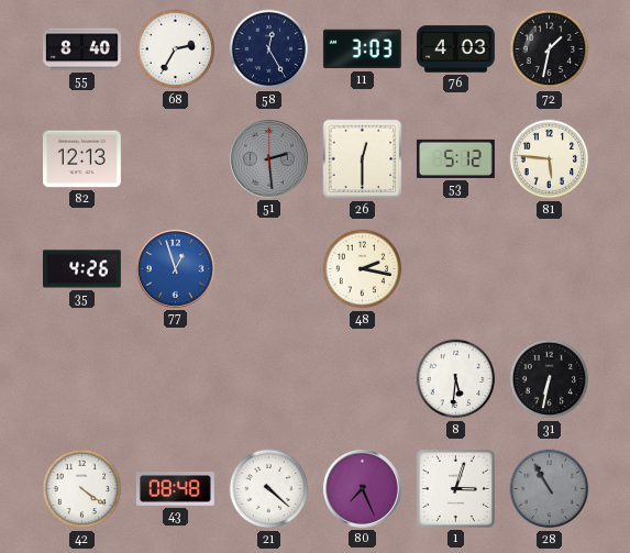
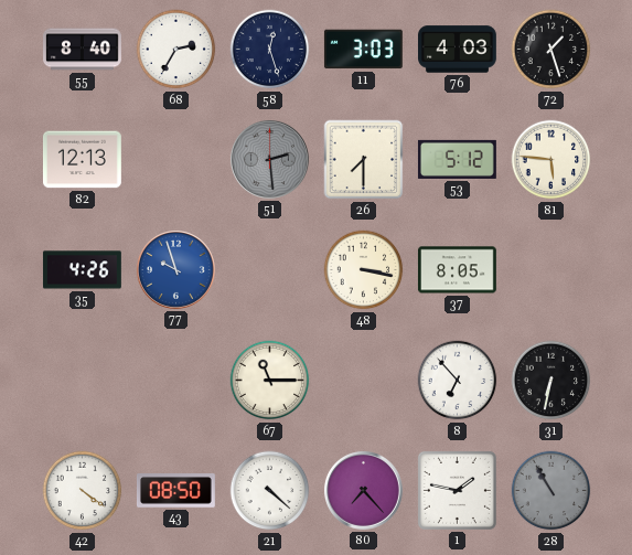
58: 12:25 -> 12:27
72: 1:32 -> 1:27
26: 12:30 -> 7:30
77: 12:57 -> 9:57
48: 2:17 -> 3:17
37: none -> 8:05
67: none -> 11:15
8: 5:31 -> 6:53
43: 08:48 -> 08:50
80: 7:26 -> 7:23
1: 3:03 -> 1:47
